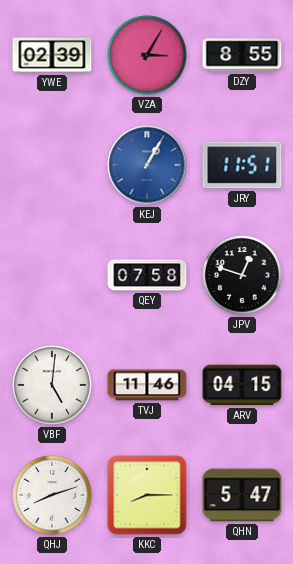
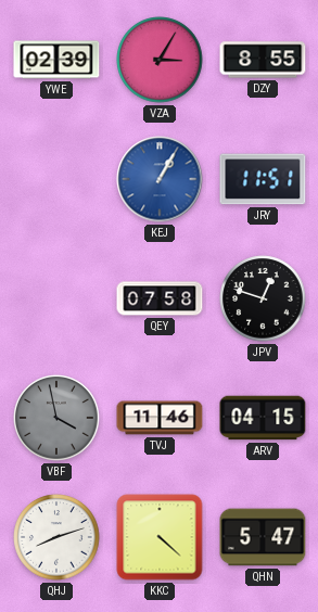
VBF: 5:01 -> 3:58
VBF dial: white -> grey
KKC: 8:15 -> 4:22
